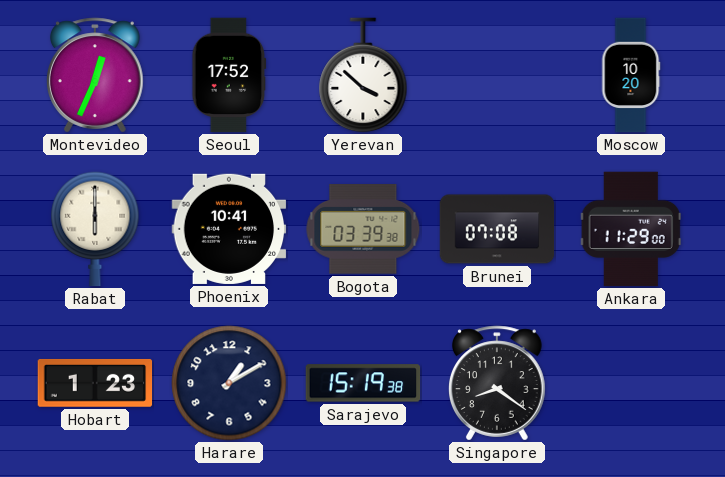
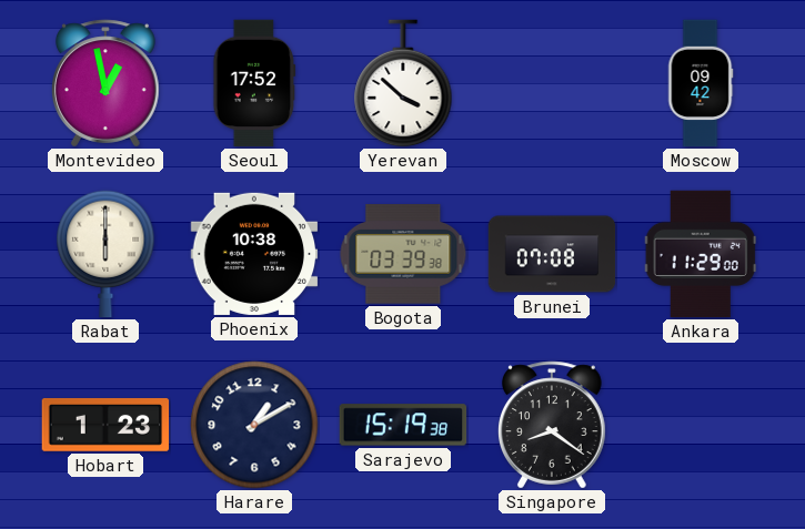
Montevideo: 12:34 -> 12:58
Moscow: 10:20 -> 09:42
Phoenix: 10:41 -> 10:38
